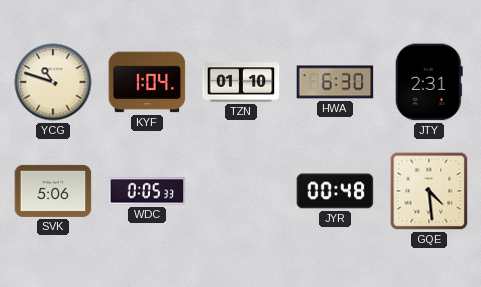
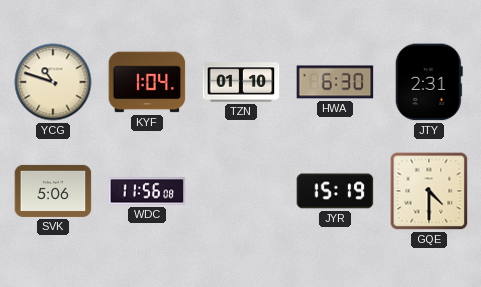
WDC: 0:05 -> 11:56
JYR: 00:48 -> 15:19
GQE: 4:29 -> 4:30
